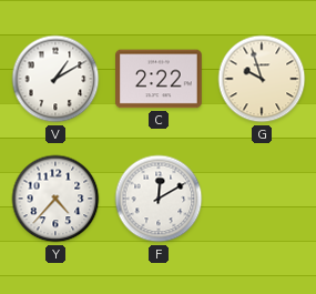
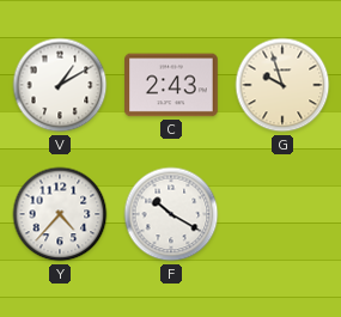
C: 2:22 -> 2:43
F: 12:10 -> 10:20
